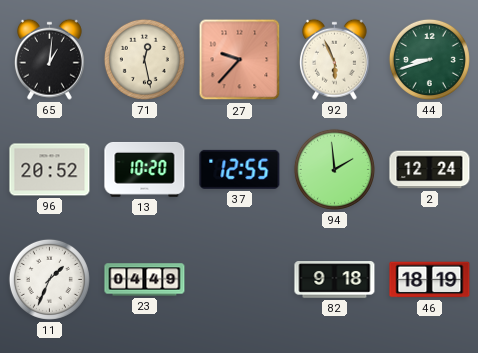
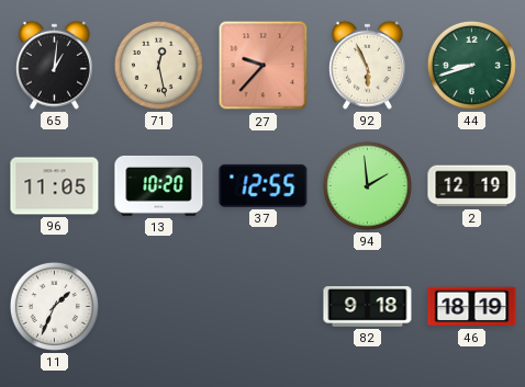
96: 20:52 -> 11:05
2: 12:24 -> 12:19
23: 04:49 -> none
